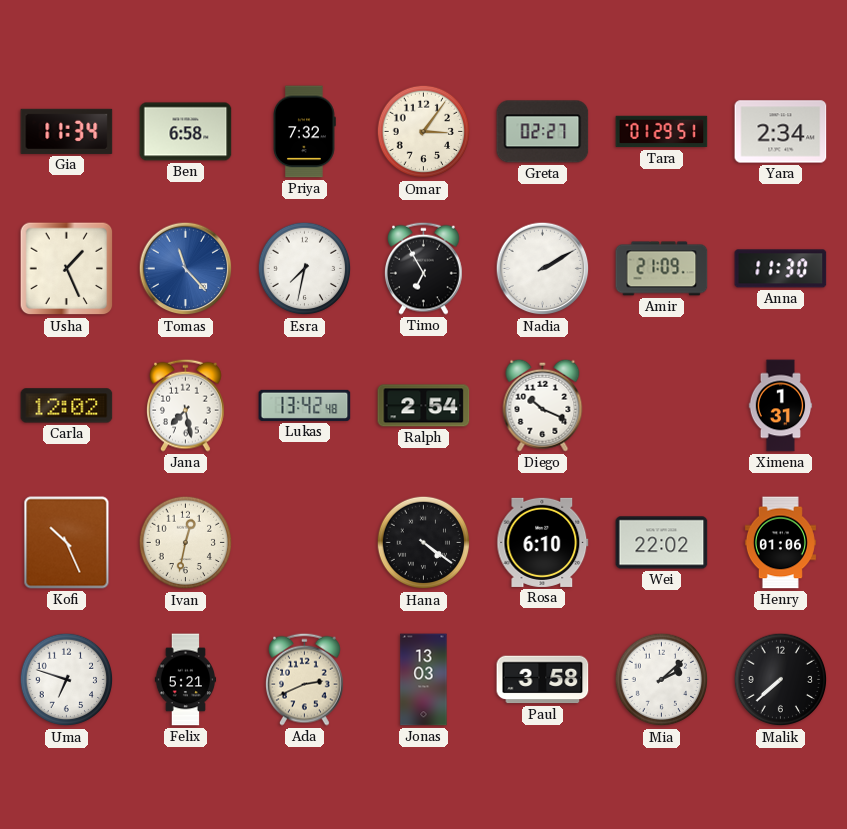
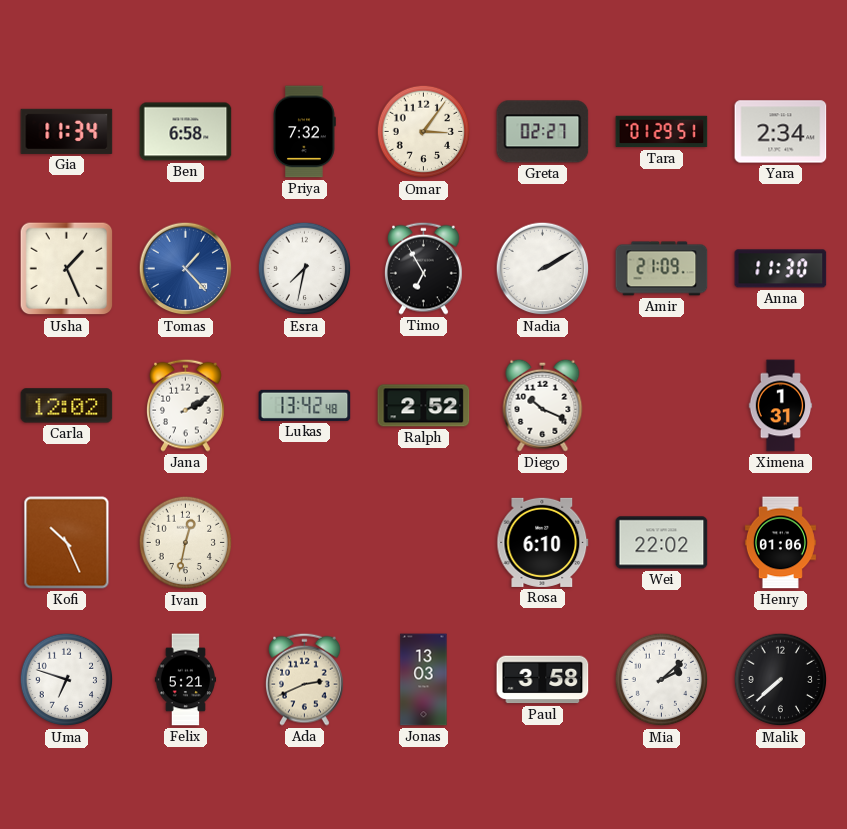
Tomas: 11:23 -> 1:23
Jana: 7:28 -> 2:10
Ralph: 2:54 -> 2:52
Hana: 4:21 -> none
